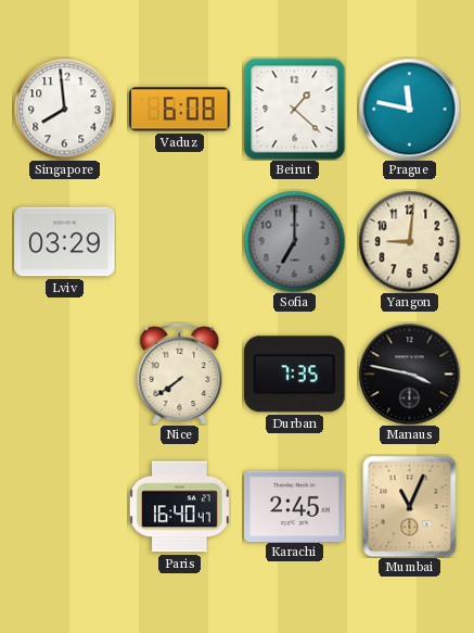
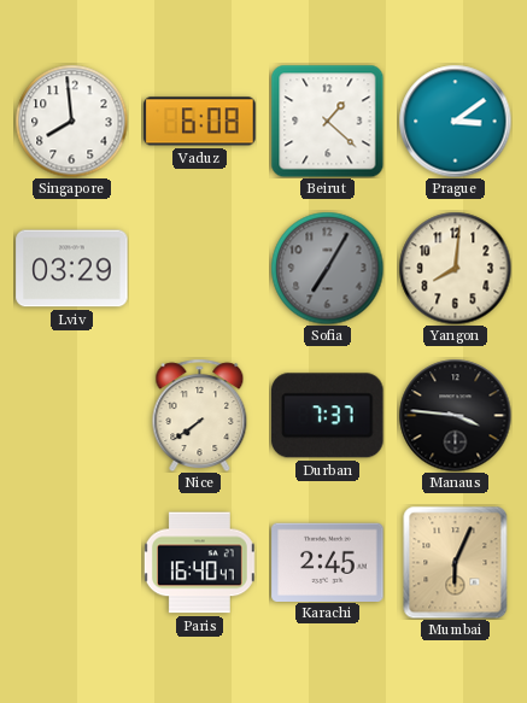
Prague: 11:47 -> 3:09
Sofia: 7:00 -> 7:05
Yangon: 9:01 -> 8:01
Durban: 7:35 -> 7:37
Manaus: 3:47 -> 3:46
Mumbai: 11:04 -> 6:04
